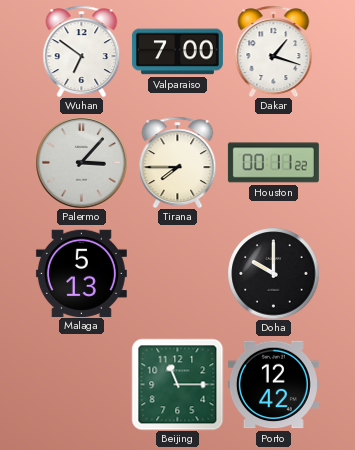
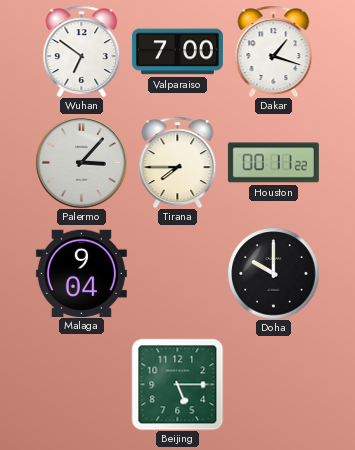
Malaga: 5:13 -> 9:04
Beijing: 11:15 -> 5:15
Porto: 12:42 -> none
